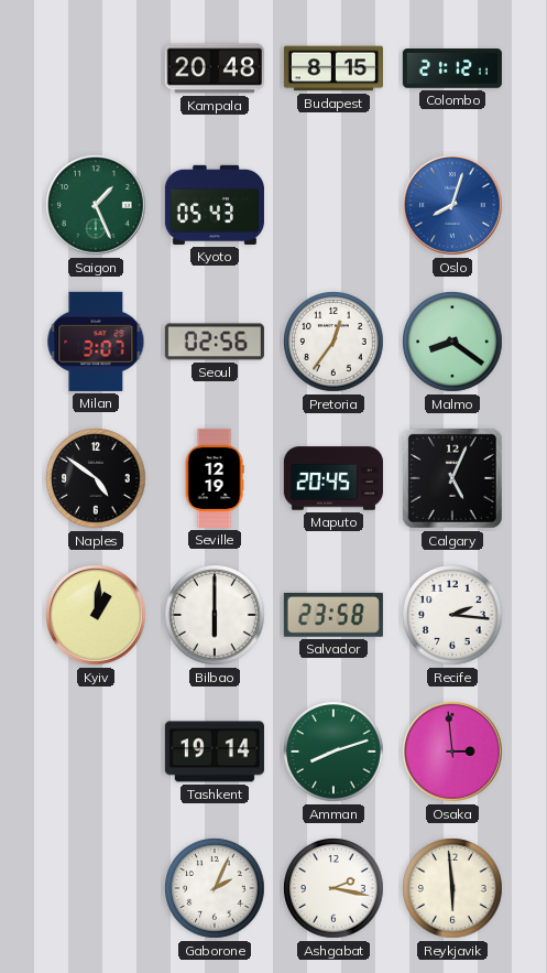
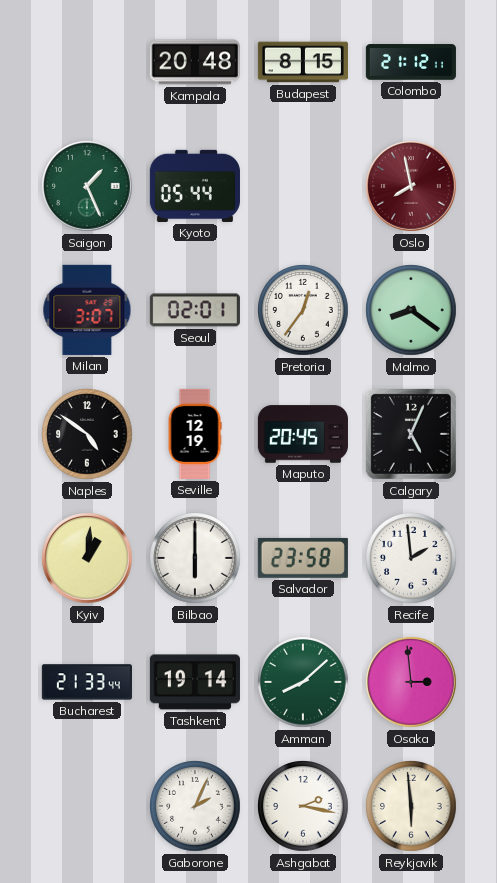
Kyoto: 05:43 -> 05:44
Oslo: 8:03 -> 7:58
Oslo dial: blue -> burgundy
Seoul: 02:56 -> 02:01
Recife: 2:16 -> 1:59
Bucharest: none -> 21:33
Amman: 8:12 -> 8:08
